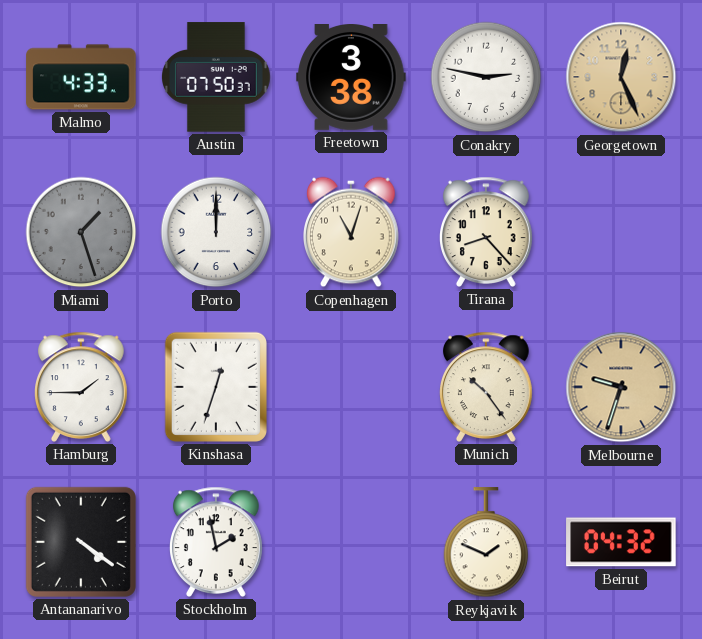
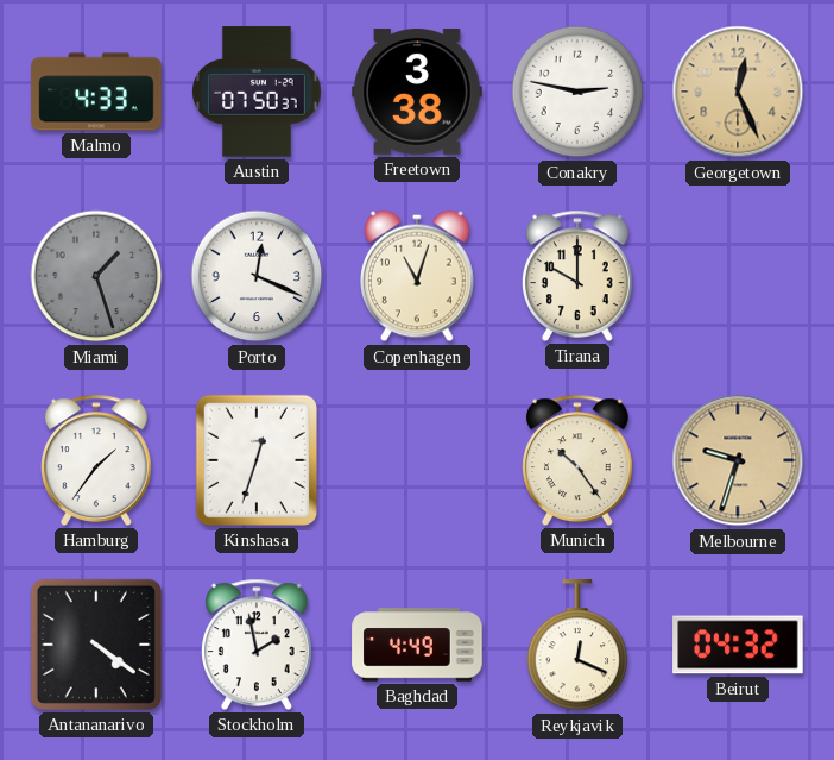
Porto: 12:00 -> 12:19
Tirana: 8:23 -> 10:00
Hamburg: 1:45 -> 1:36
Baghdad: none -> 4:49
Reykjavik: 1:49 -> 12:19
